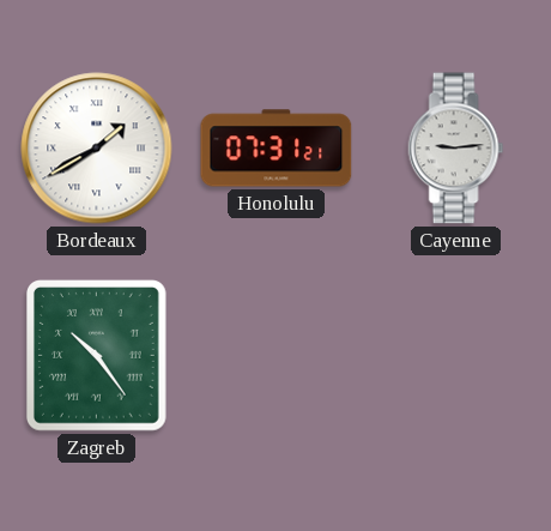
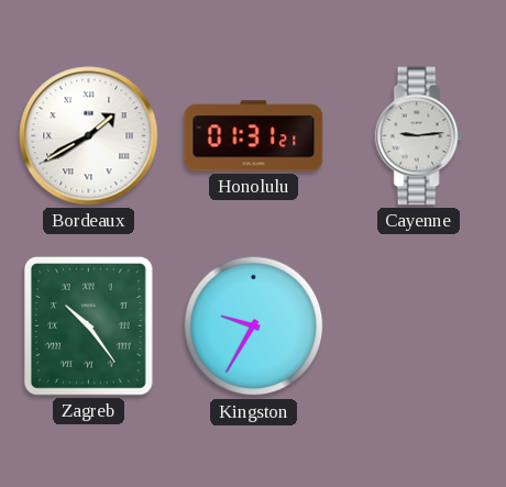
Honolulu: 07:31 -> 01:31
Kingston: none -> 9:35
